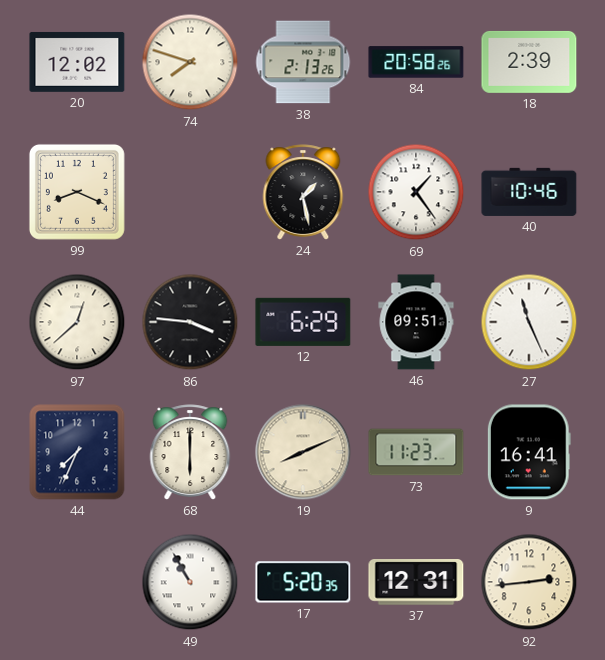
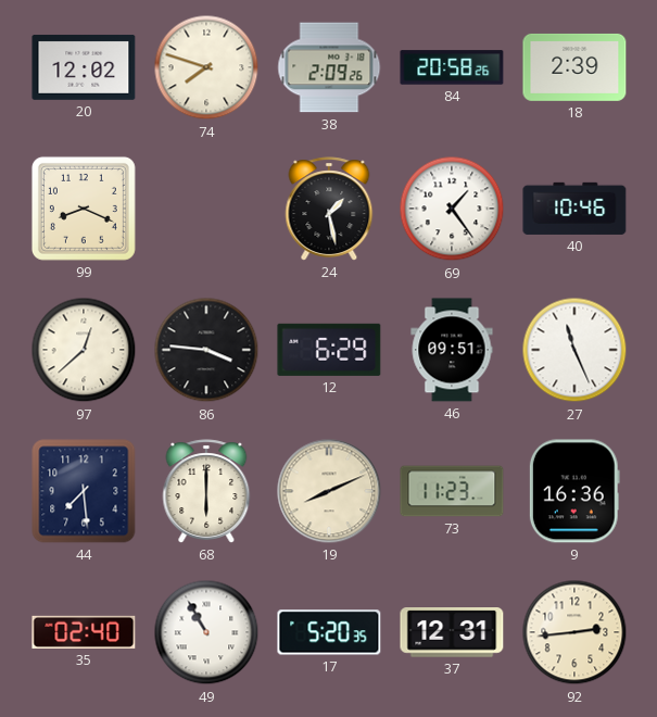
38: 2:13 -> 2:09
44: 7:34 -> 7:29
9: 16:41 -> 16:36
35: none -> 02:40
